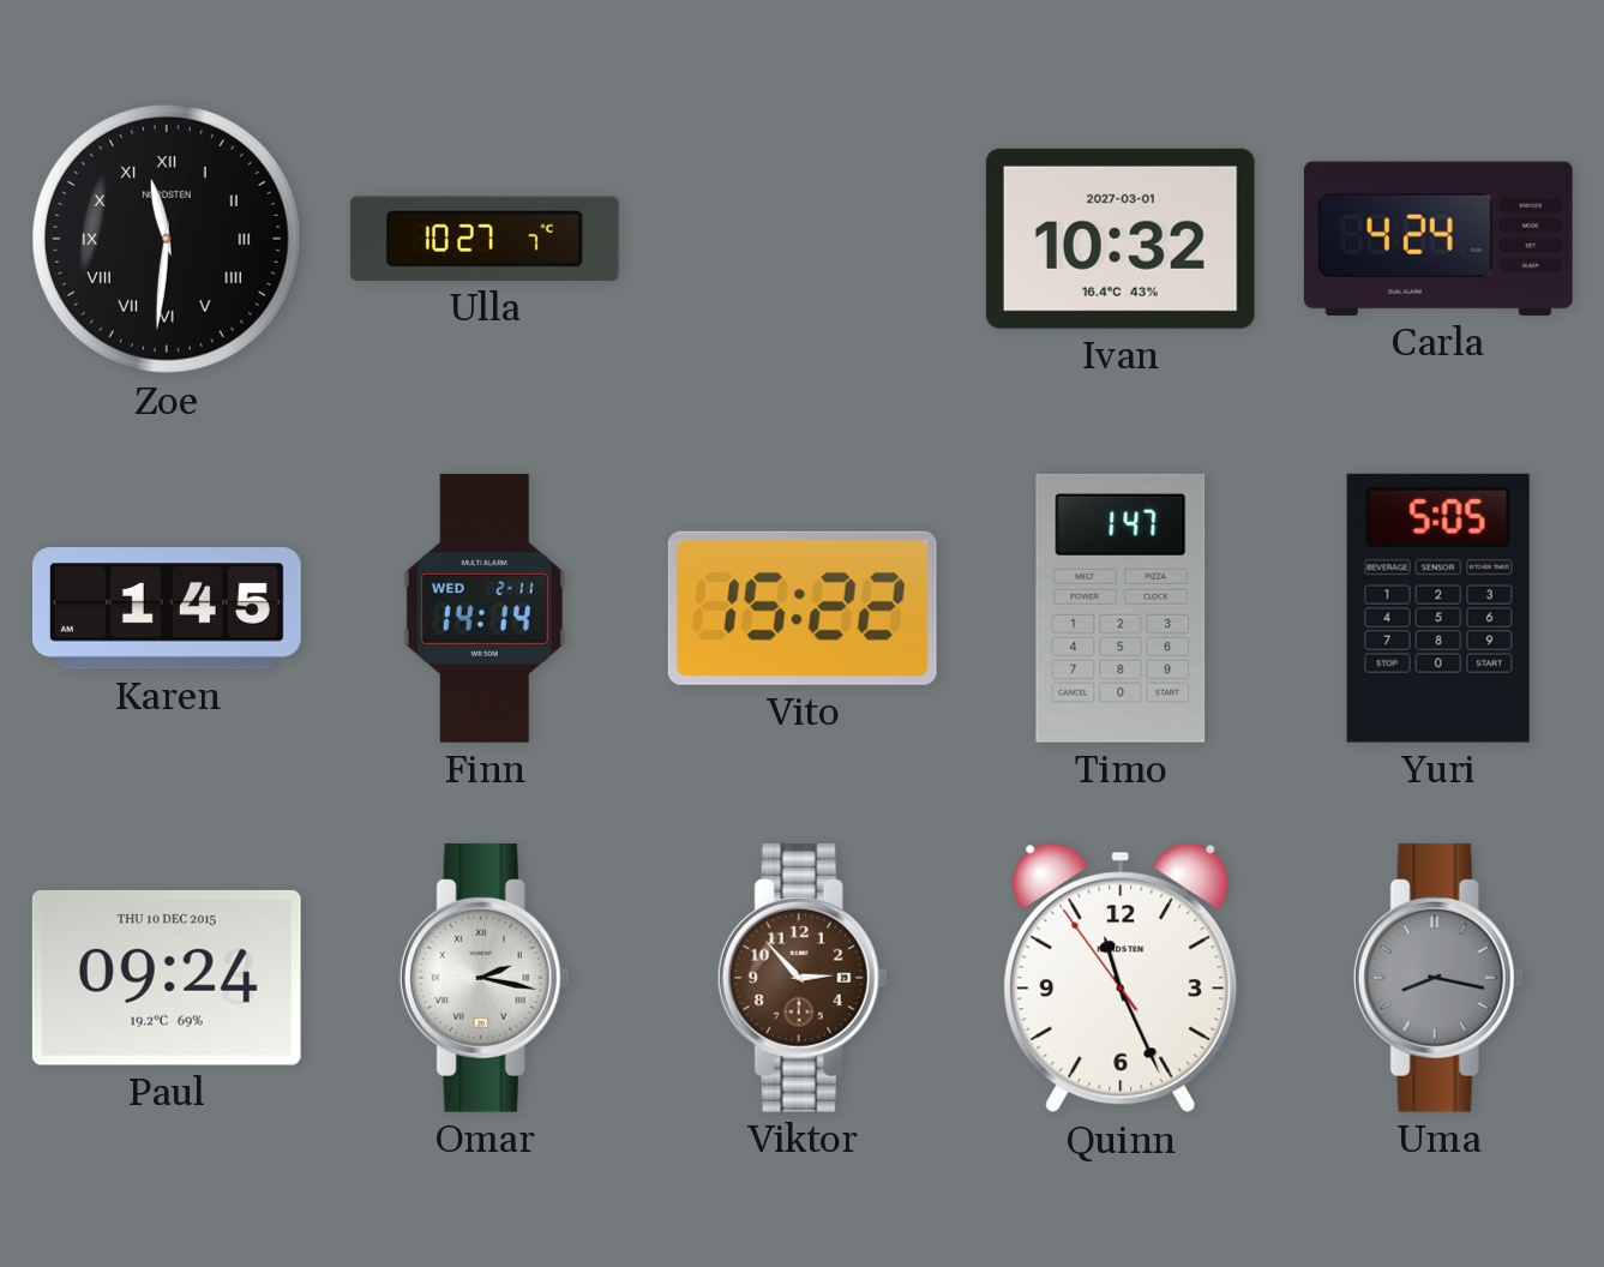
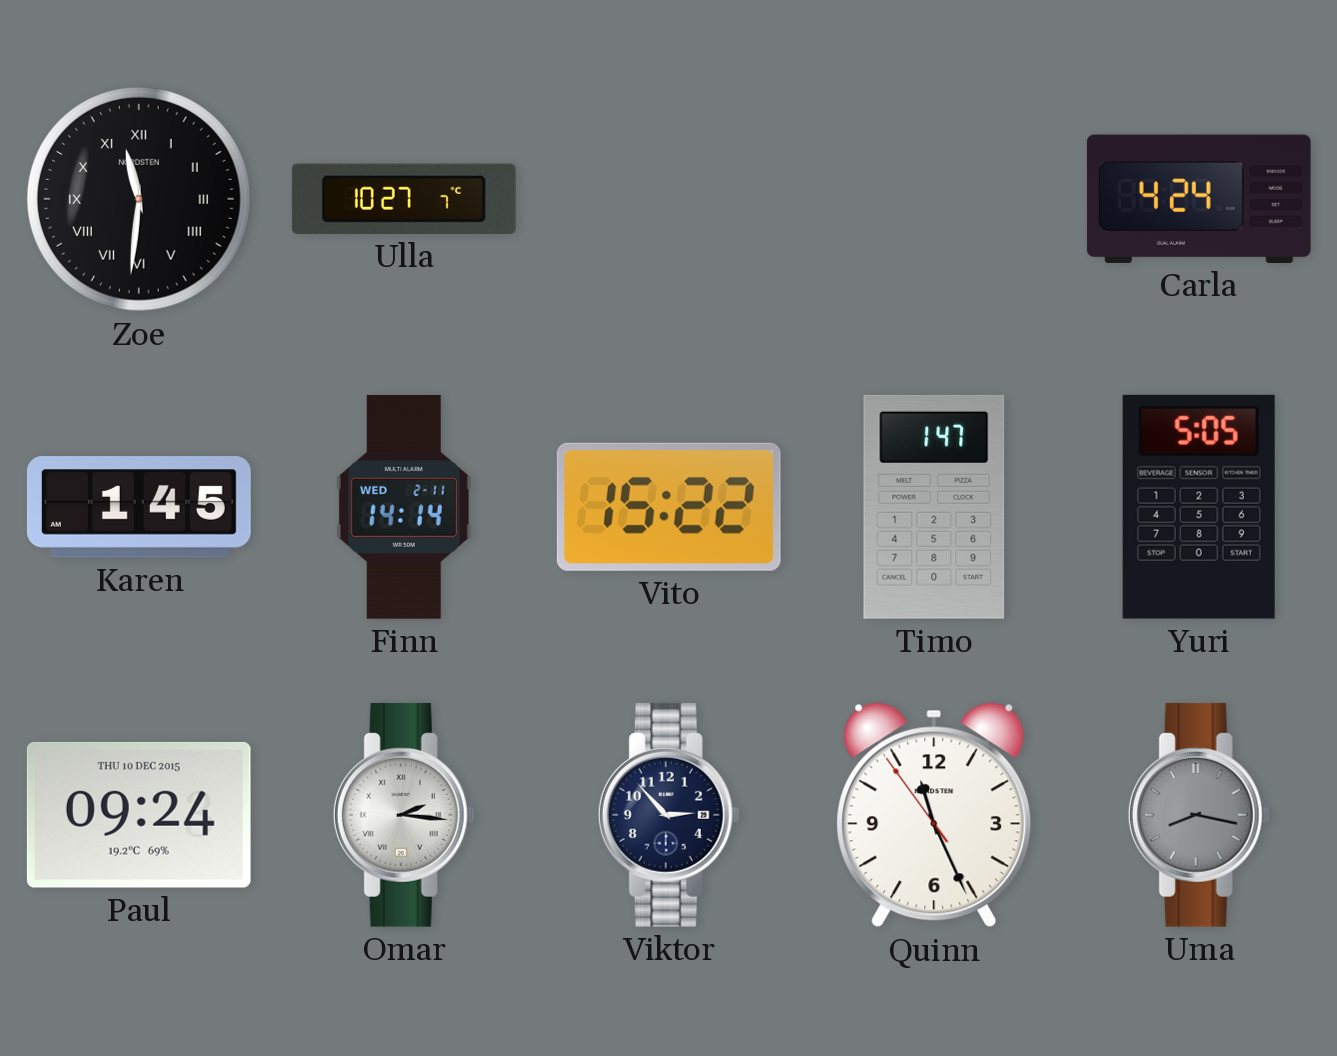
Ivan: 10:32 -> none
Omar: 2:17 -> 2:16
Viktor dial: brown -> navy
